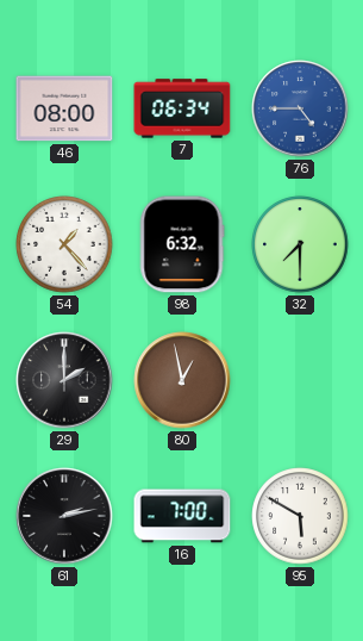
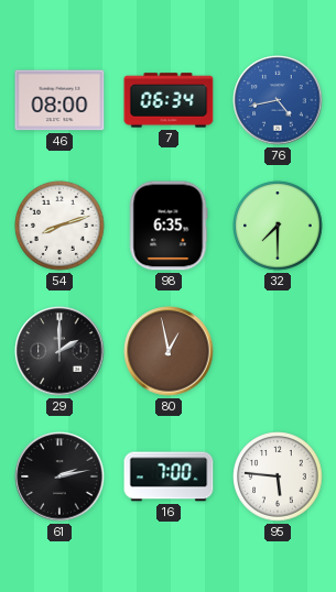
76: 4:45 -> 4:43
54: 1:23 -> 8:12
98: 6:32 -> 6:35
95: 5:50 -> 5:46
